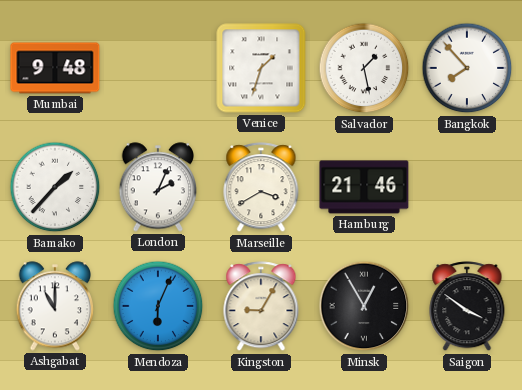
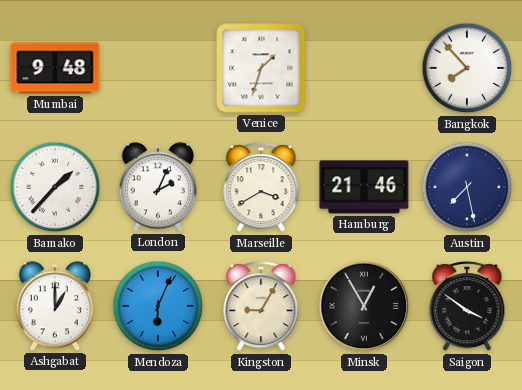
Salvador: 1:28 -> none
Austin: none -> 7:28
Ashgabat: 11:00 -> 1:00
